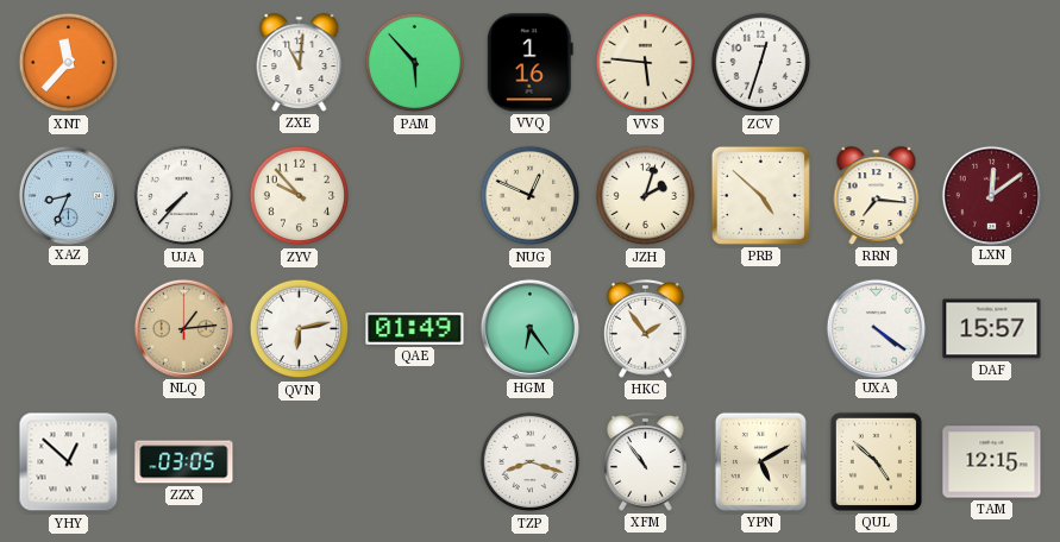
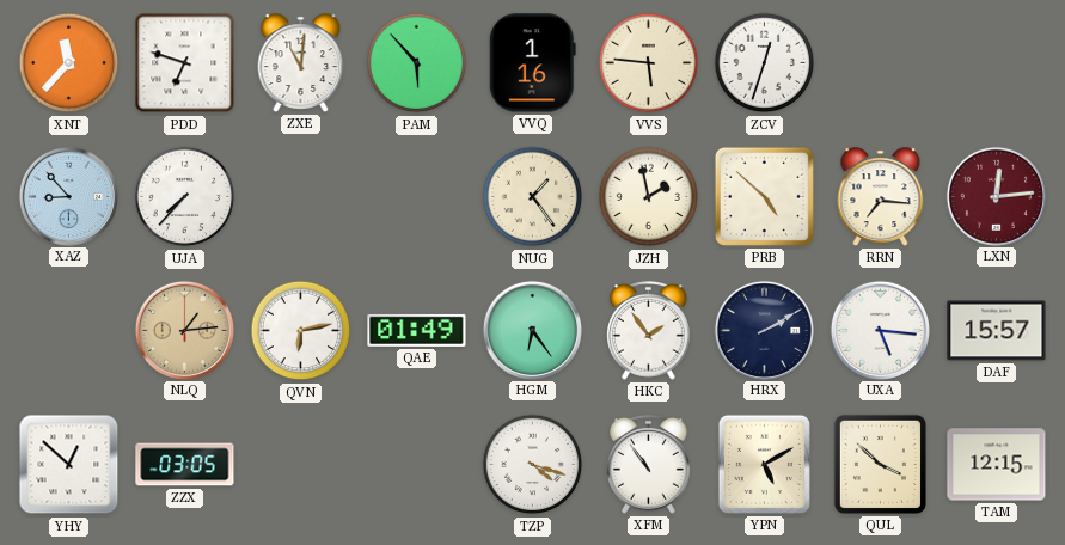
PDD: none -> 6:48
XAZ: 8:34 -> 8:53
ZYV: 9:53 -> none
NUG: 12:49 -> 1:24
JZH: 2:03 -> 1:58
LXN: 12:09 -> 12:14
HRX: none -> 2:10
UXA: 4:21 -> 5:16
TZP: 8:18 -> 4:18
QUL: 4:52 -> 3:52
